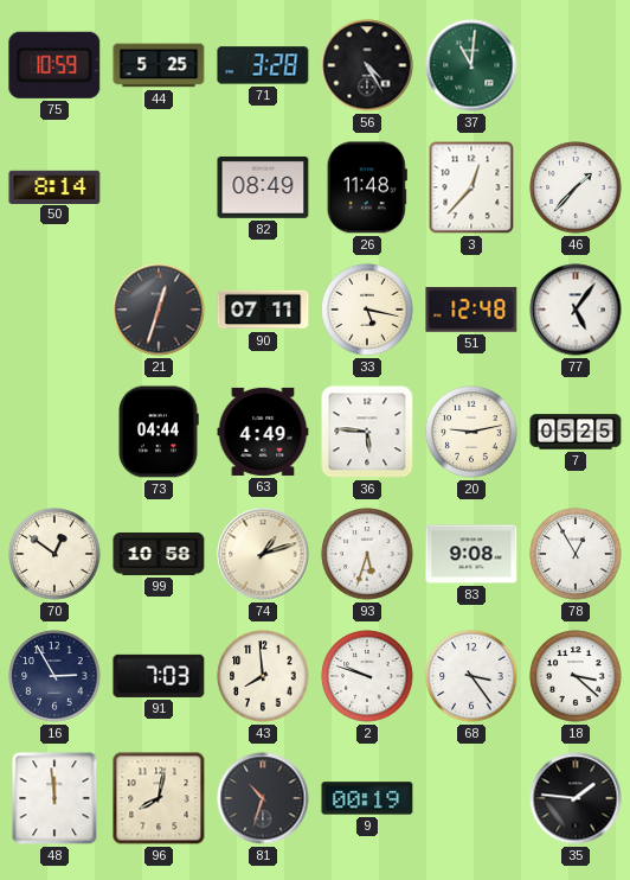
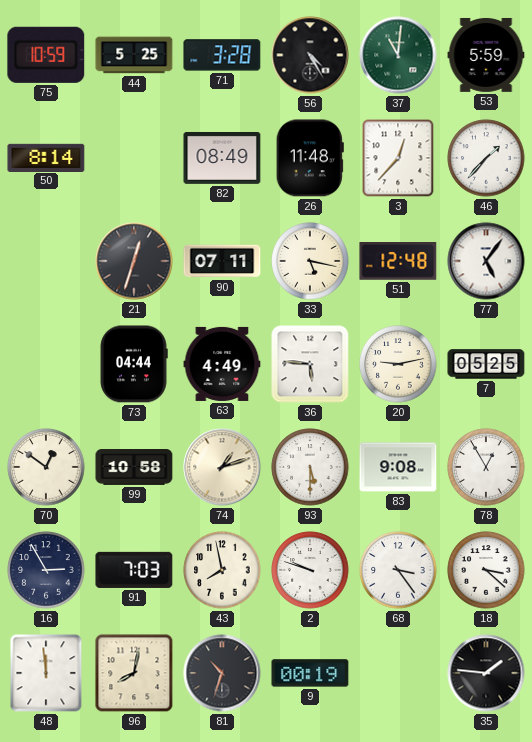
53: none -> 5:59
93: 5:33 -> 5:30
43: 7:59 -> 7:58
